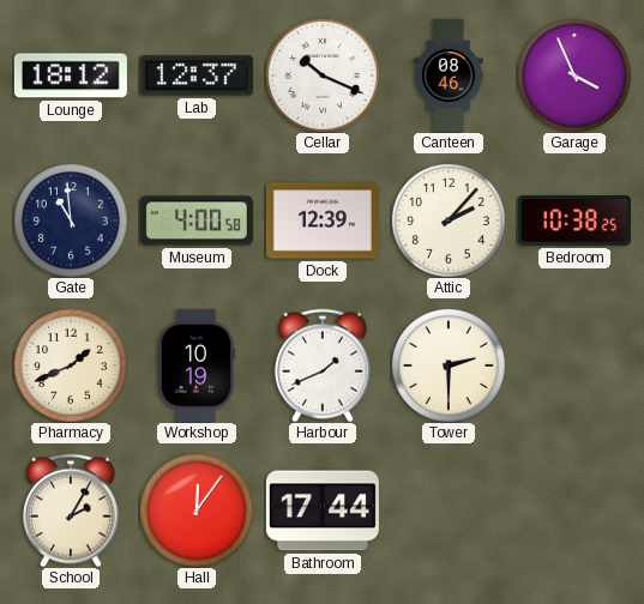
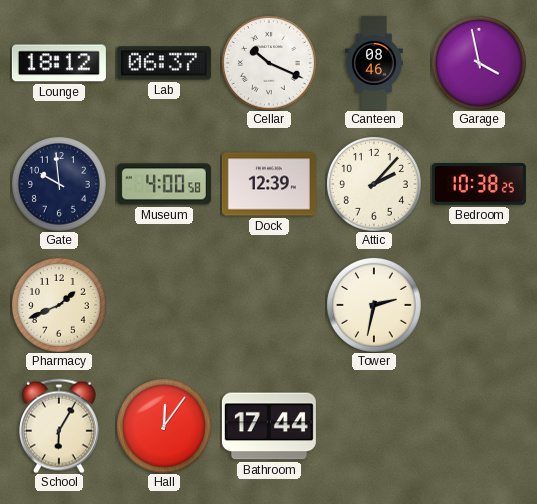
Lab: 12:37 -> 06:37
Garage: 3:56 -> 3:58
Gate: 10:59 -> 9:59
Workshop: 10:19 -> none
Harbour: 1:41 -> none
Tower: 2:30 -> 2:32
School: 2:05 -> 6:05
